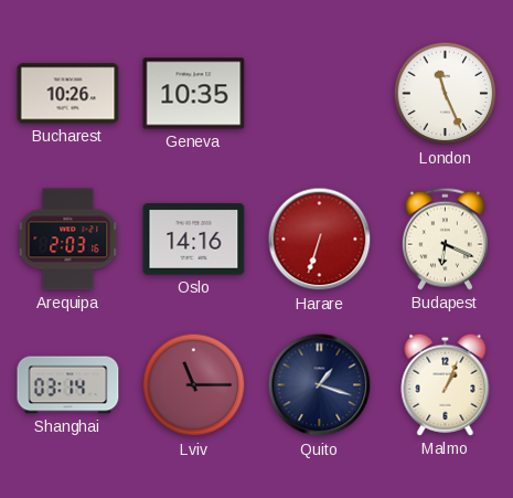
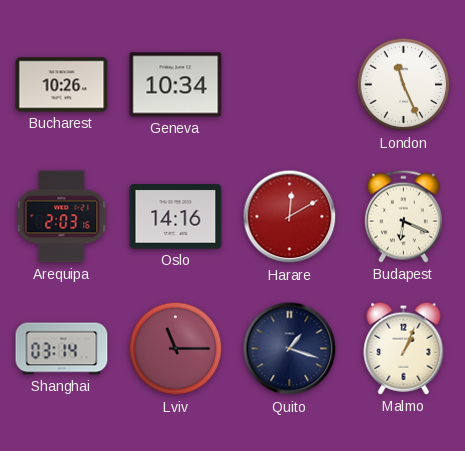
Geneva: 10:35 -> 10:34
Harare: 6:33 -> 12:10
